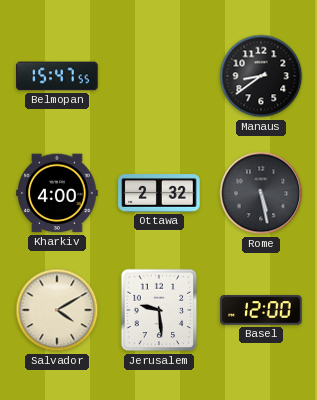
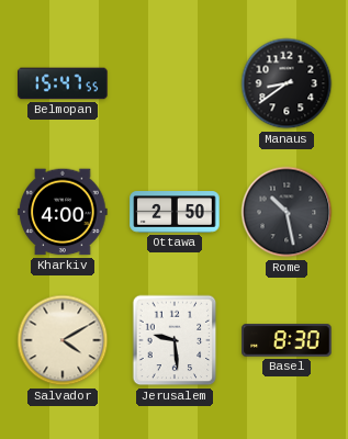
Ottawa: 2:32 -> 2:50
Rome: 5:28 -> 10:28
Basel: 12:00 -> 8:30
